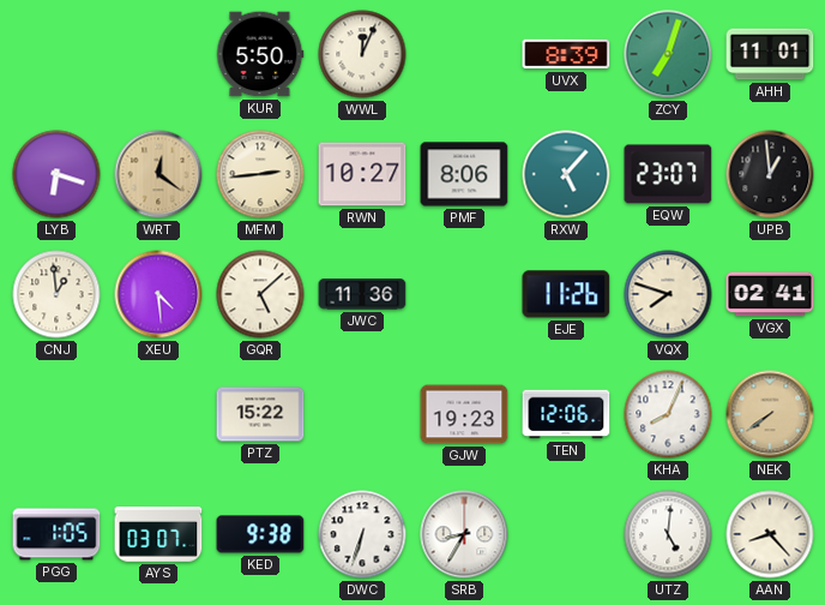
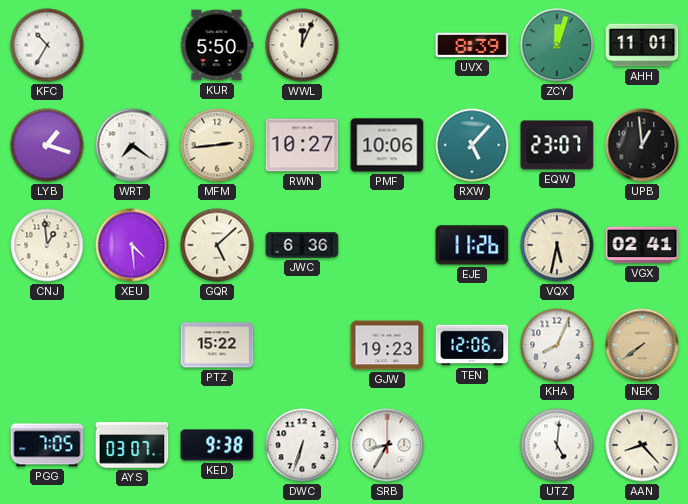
KFC: none -> 10:35
ZCY: 7:03 -> 12:03
LYB: 6:18 -> 1:18
WRT: 12:21 -> 7:21
WRT dial: champagne -> white
PMF: 8:06 -> 10:06
JWC: 11:36 -> 6:36
VQX: 7:48 -> 5:32
PGG: 1:05 -> 7:05
